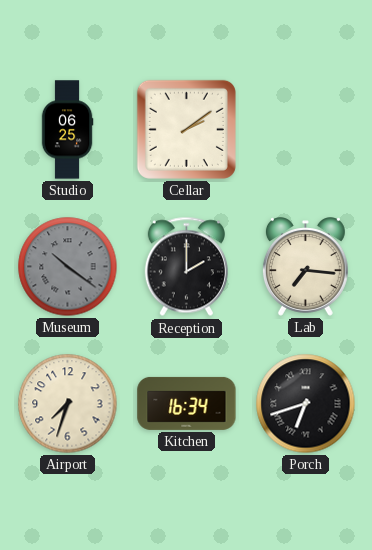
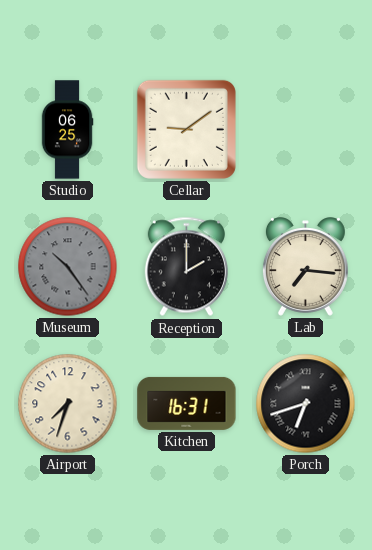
Cellar: 2:09 -> 9:09
Museum: 10:21 -> 10:24
Kitchen: 16:34 -> 16:31
